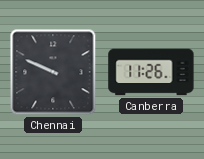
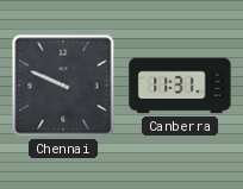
Canberra: 11:26 -> 11:31
